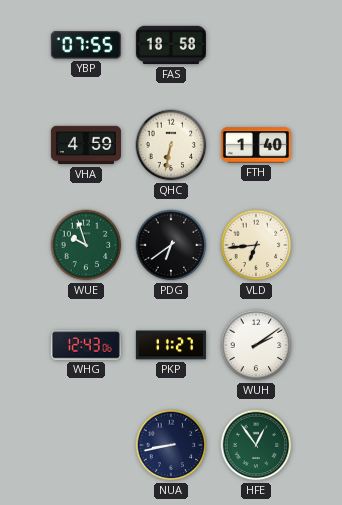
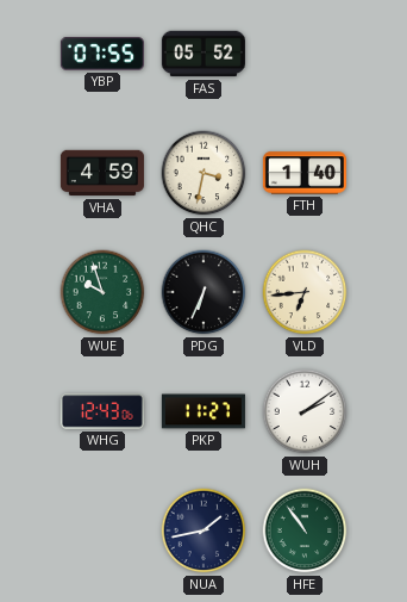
FAS: 18:58 -> 05:52
QHC: 6:32 -> 3:32
PDG: 6:39 -> 6:34
NUA: 8:43 -> 1:43
HFE: 12:54 -> 10:54
